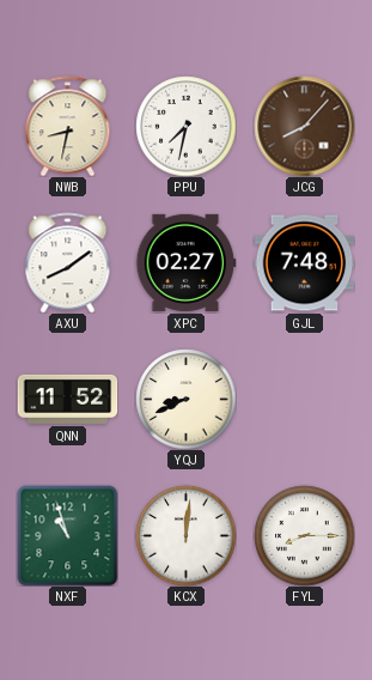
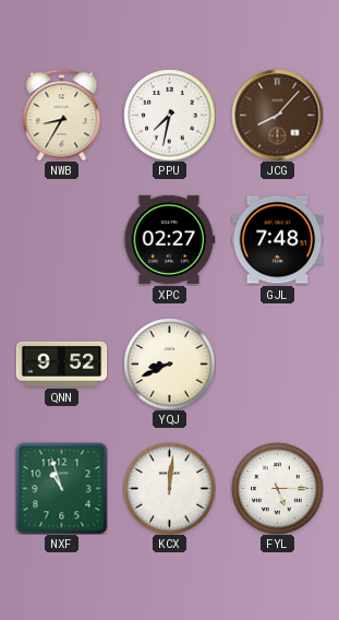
NWB: 8:32 -> 8:35
AXU: 8:09 -> none
QNN: 11:52 -> 9:52
FYL: 8:15 -> 5:15
